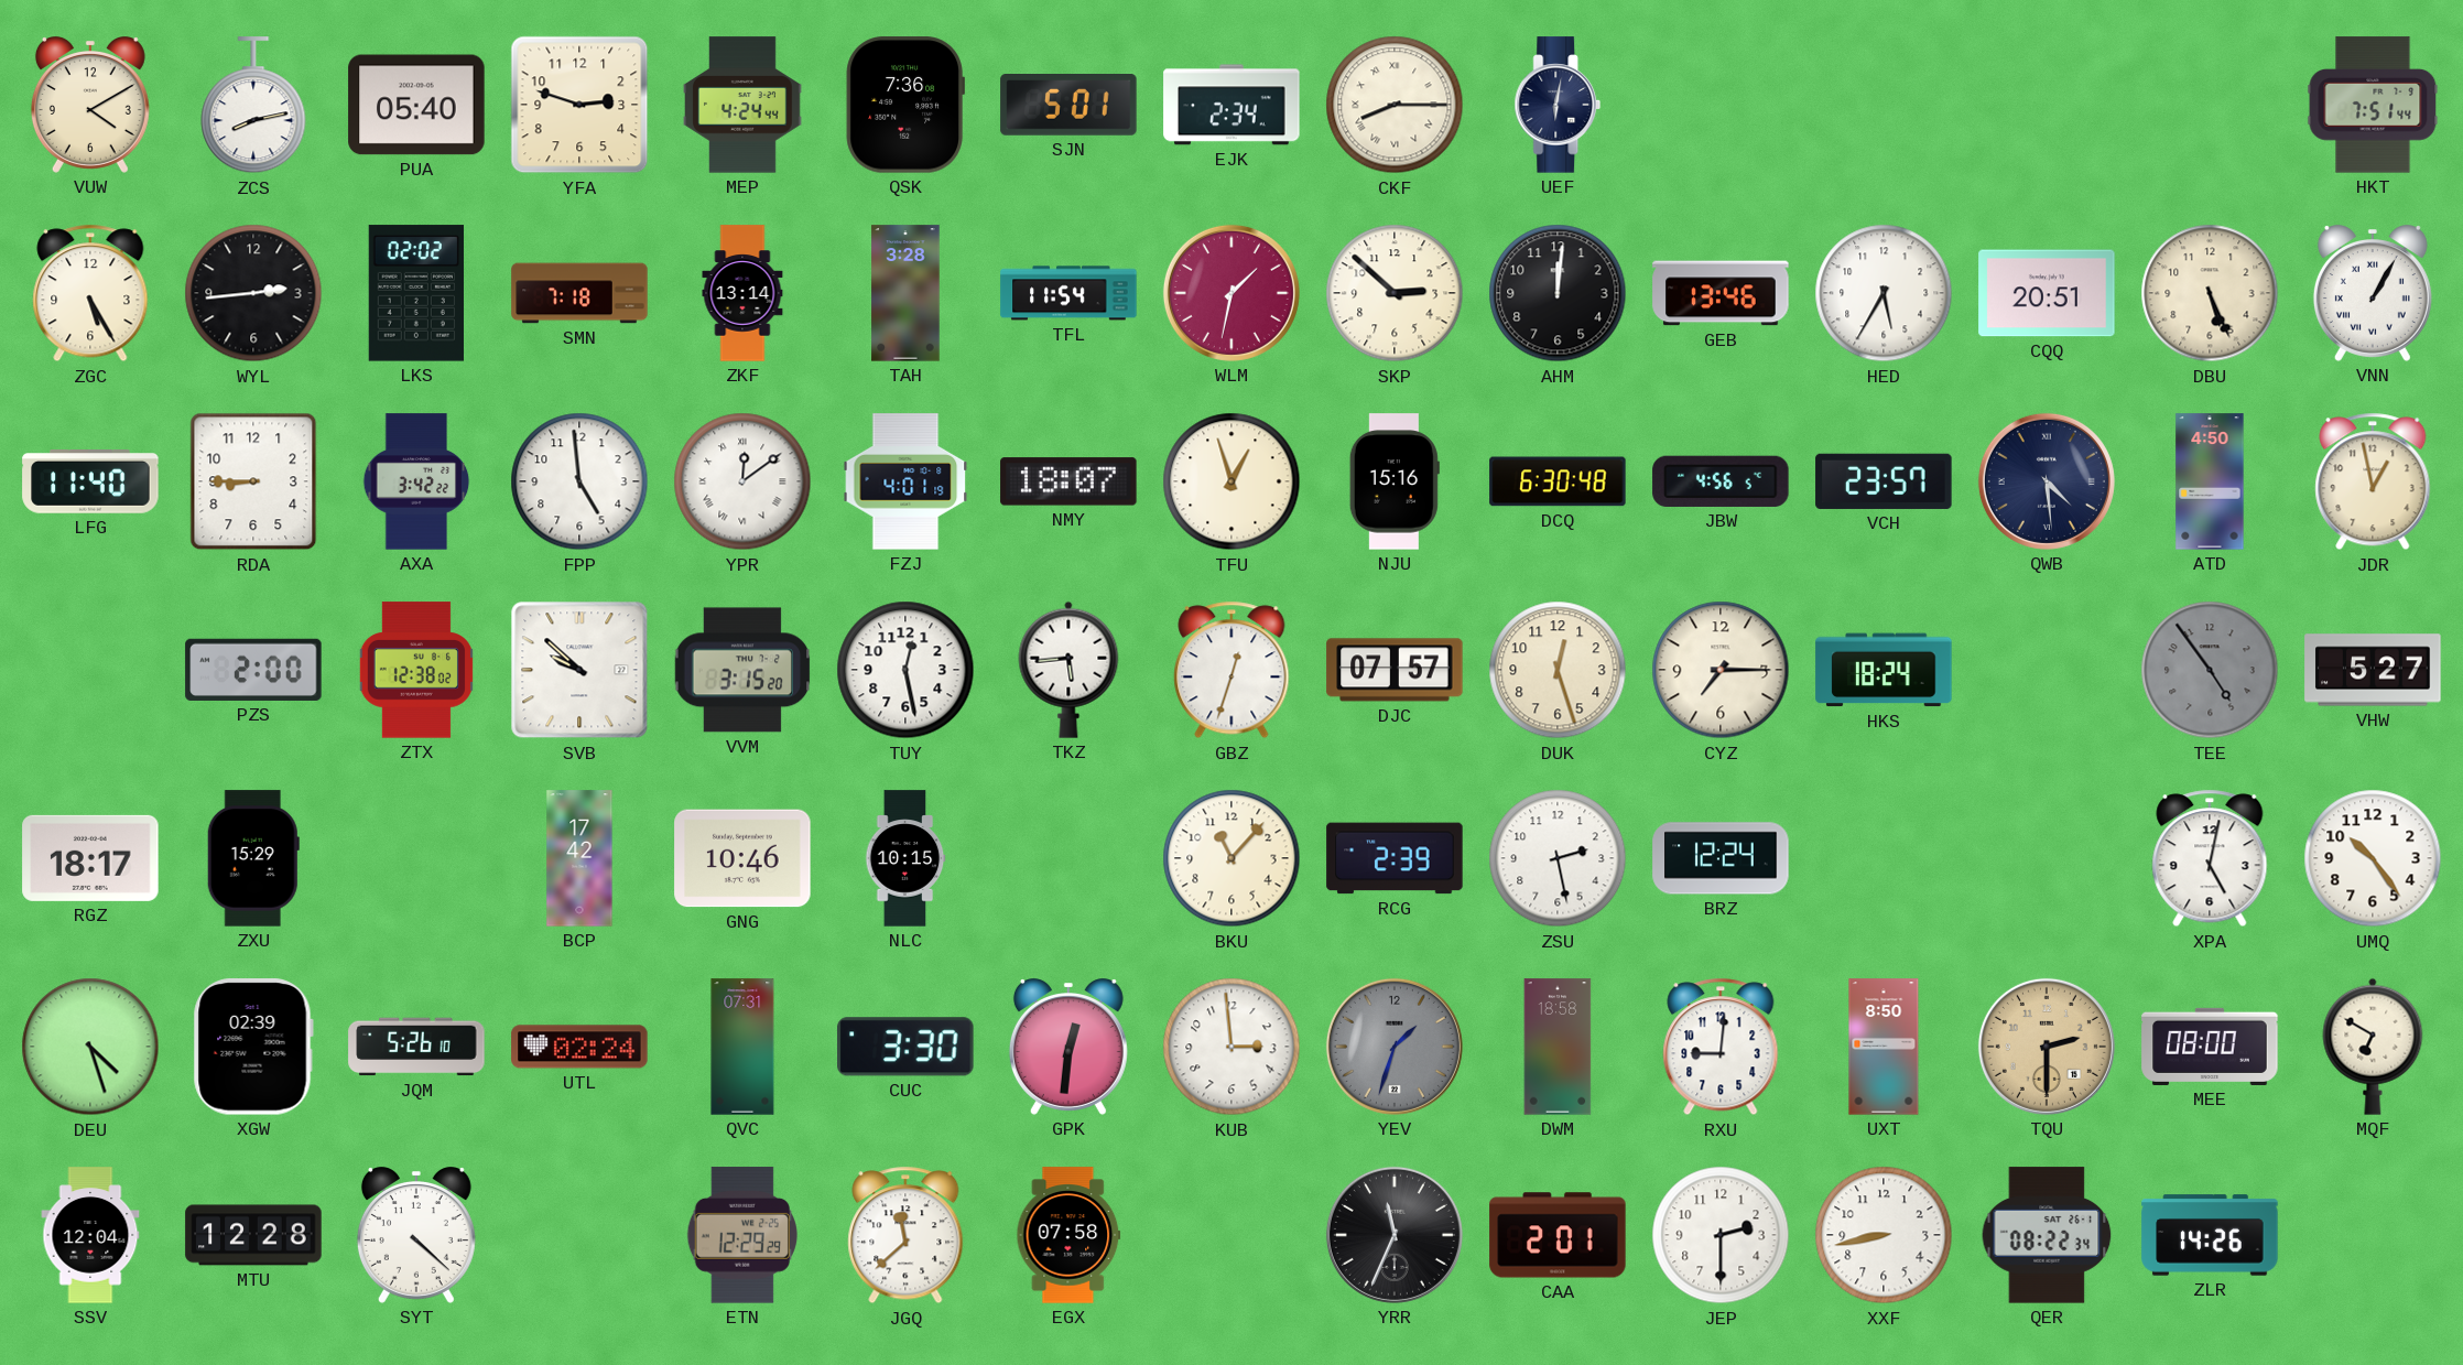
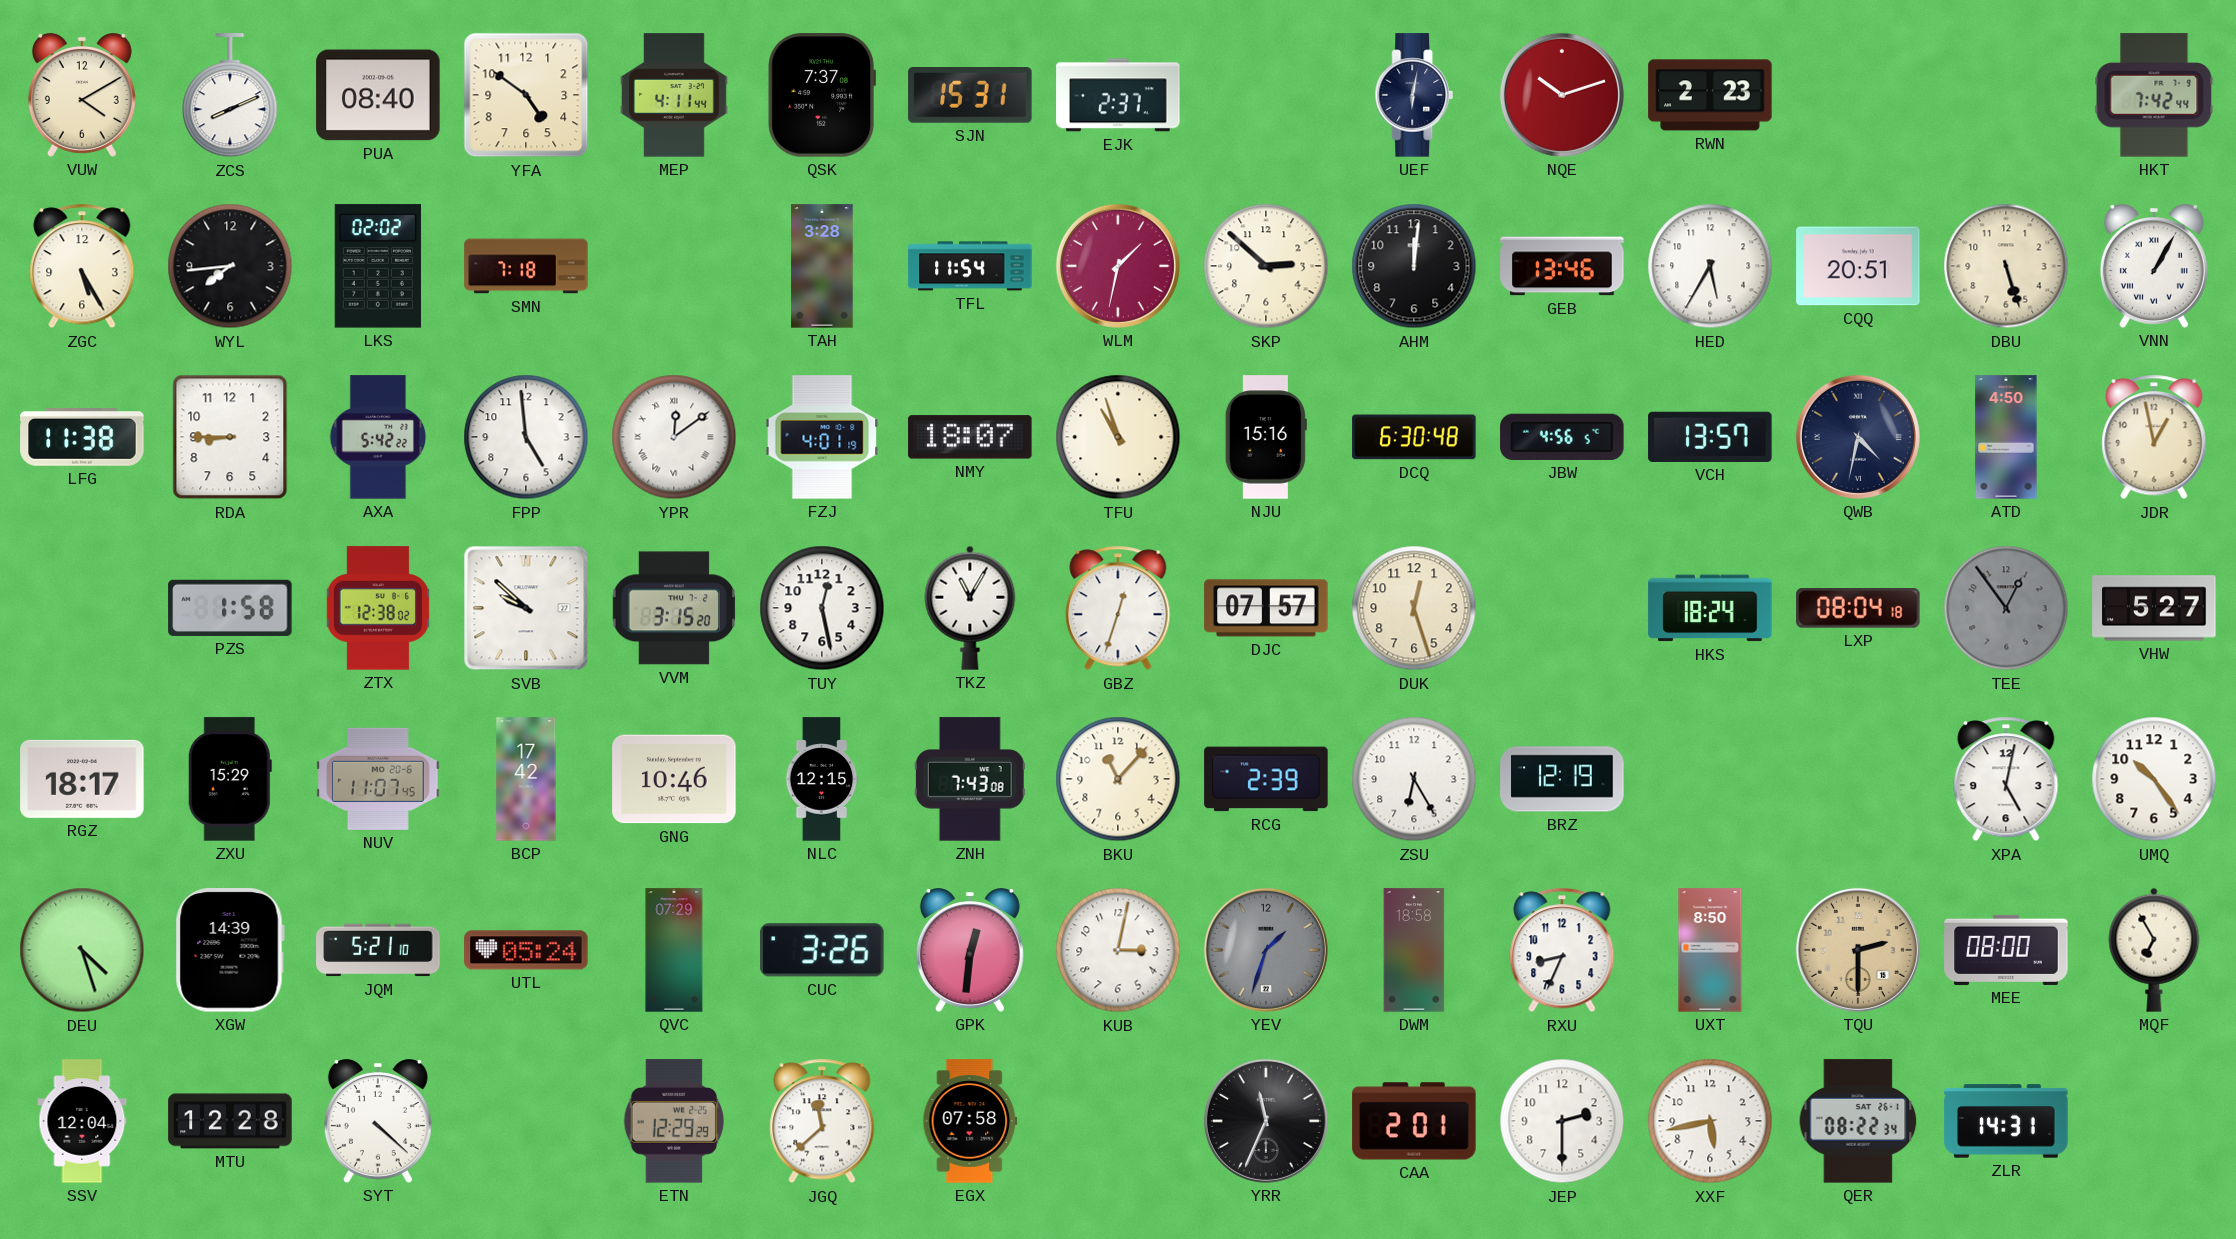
ZCS: 8:13 -> 8:11
PUA: 05:40 -> 08:40
YFA: 2:48 -> 4:51
MEP: 4:24 -> 4:11
QSK: 7:36 -> 7:37
SJN: 5:01 -> 15:31
EJK: 2:34 -> 2:37
CKF: 8:15 -> none
NQE: none -> 10:12
RWN: none -> 2:23
HKT: 7:51 -> 7:42
WYL: 2:44 -> 7:44
ZKF: 13:14 -> none
DBU: 5:26 -> 5:27
LFG: 11:40 -> 11:38
AXA: 3:42 -> 5:42
TFU: 12:57 -> 10:57
VCH: 23:57 -> 13:57
QWB: 4:29 -> 4:32
PZS: 2:00 -> 1:58
TKZ: 5:44 -> 11:05
CYZ: 7:15 -> none
LXP: none -> 08:04
TEE: 4:54 -> 12:54
NUV: none -> 11:07
NLC: 10:15 -> 12:15
ZNH: none -> 7:43
ZSU: 2:28 -> 6:25
BRZ: 12:24 -> 12:19
XGW: 02:39 -> 14:39
JQM: 5:26 -> 5:21
UTL: 02:24 -> 05:24
QVC: 07:31 -> 07:29
CUC: 3:30 -> 3:26
KUB: 2:59 -> 3:02
RXU: 9:01 -> 8:34
MQF: 6:50 -> 6:55
XXF: 8:43 -> 5:43
ZLR: 14:26 -> 14:31
